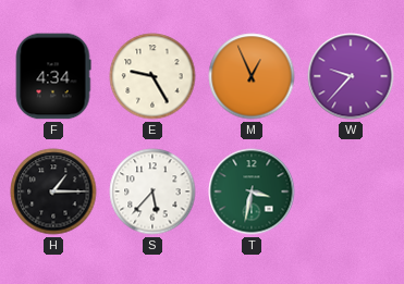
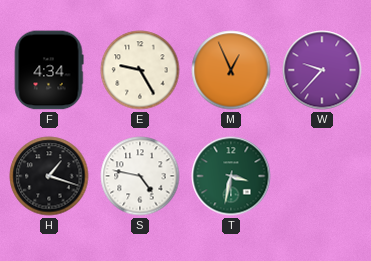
H: 1:15 -> 1:18
S: 5:37 -> 4:47
